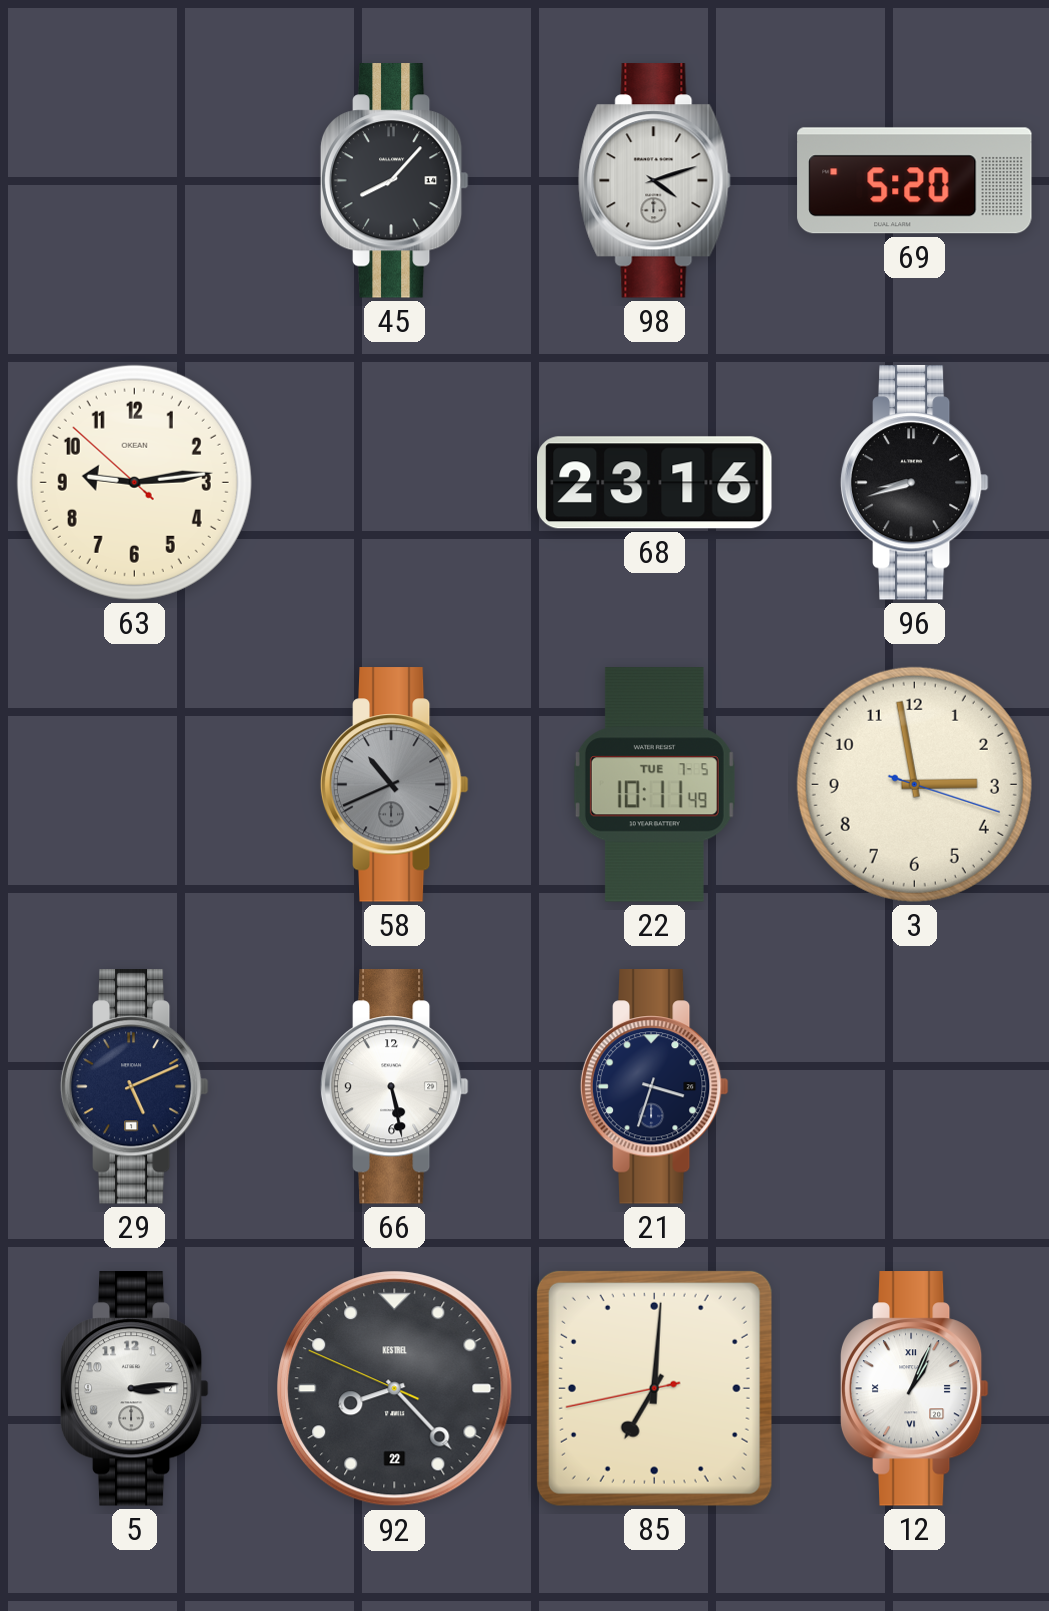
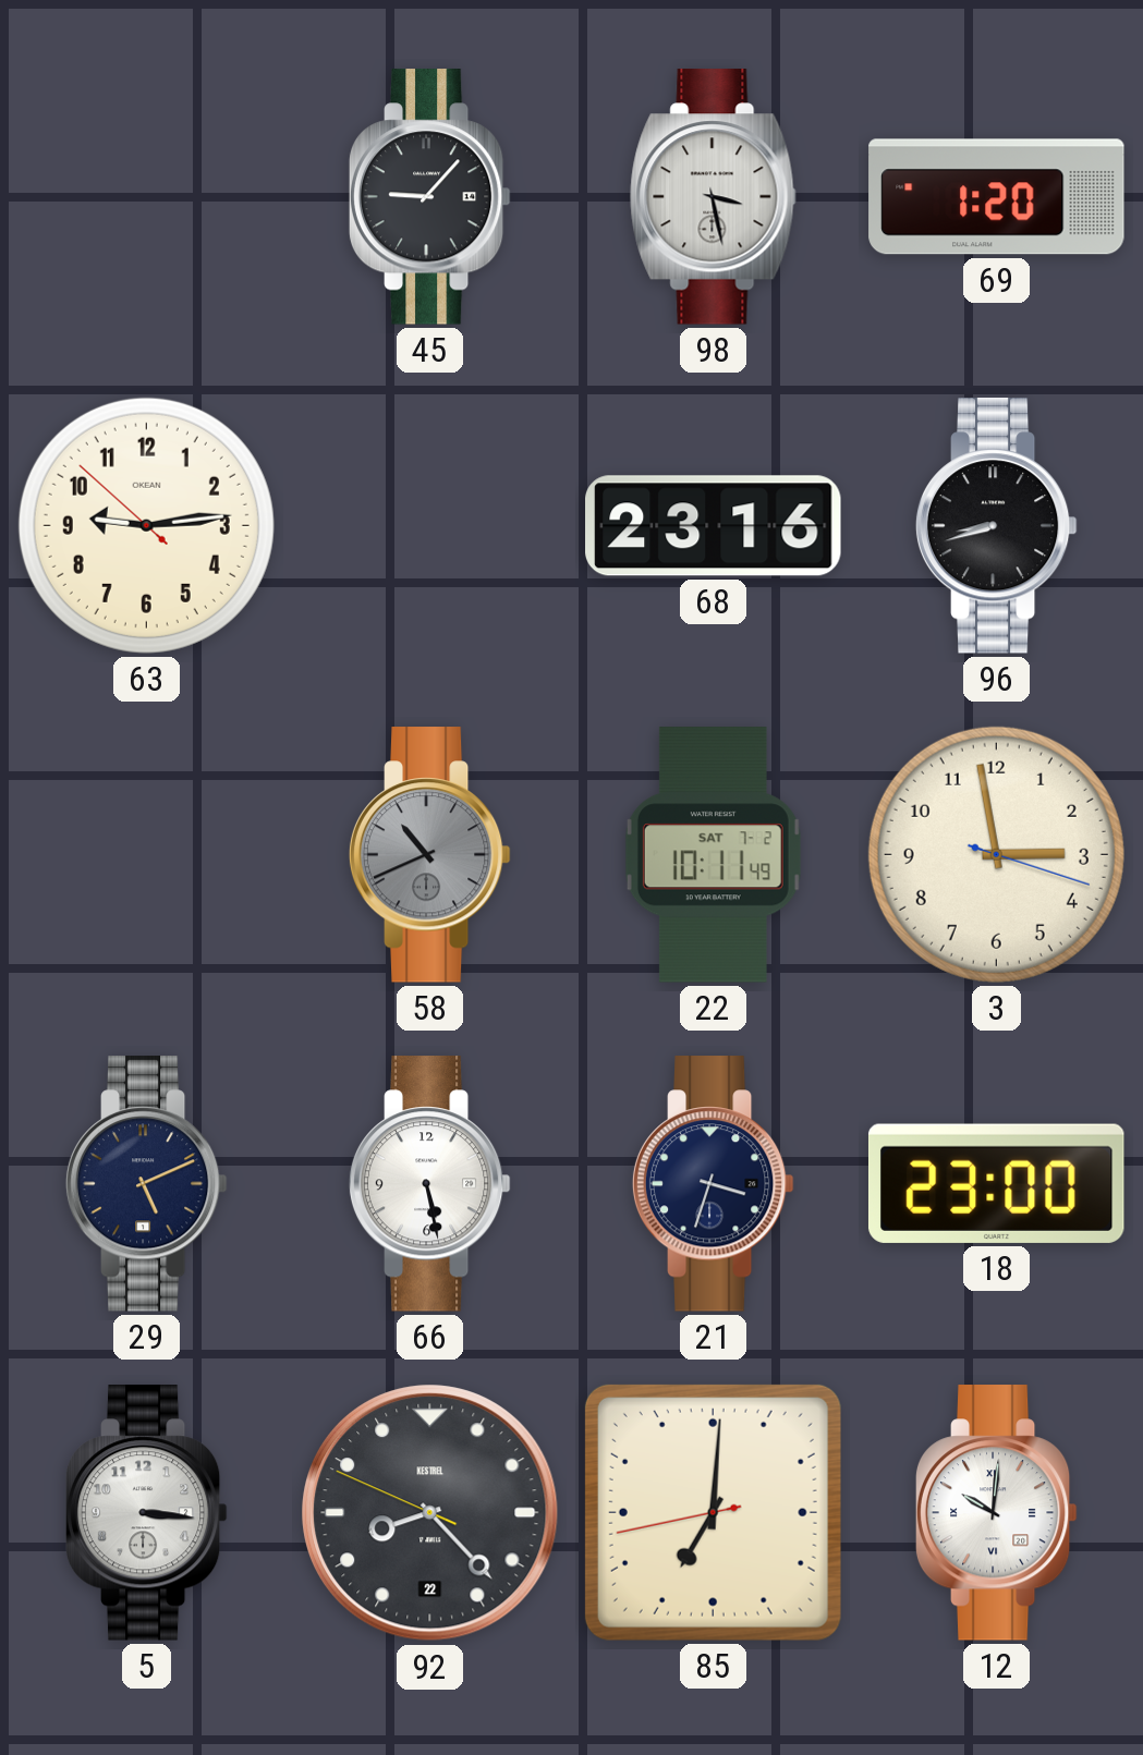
45: 8:07 -> 9:07
98: 4:12 -> 3:28
69: 5:20 -> 1:20
22 date: TUE 7-5 -> SAT 7-2
18: none -> 23:00
5: 3:14 -> 3:16
12: 1:04 -> 10:01
